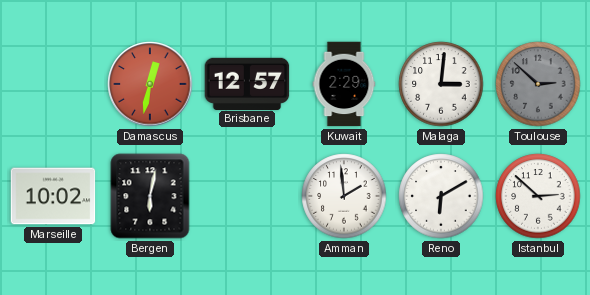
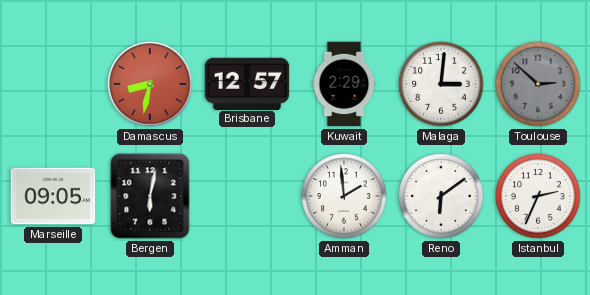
Damascus: 12:32 -> 8:32
Marseille: 10:02 -> 09:05
Reno: 6:10 -> 6:09
Istanbul: 2:52 -> 2:34
